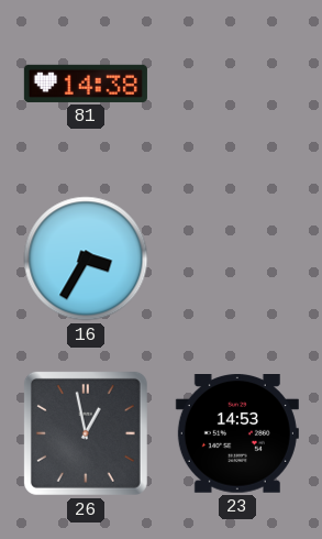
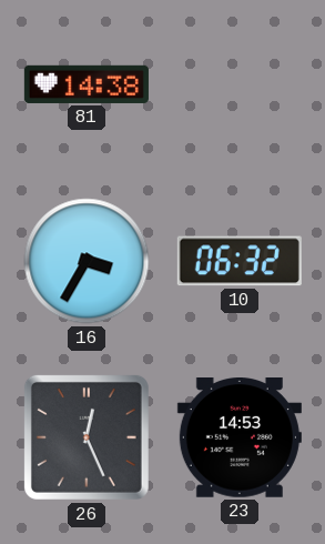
10: none -> 06:32
26: 12:58 -> 12:26
